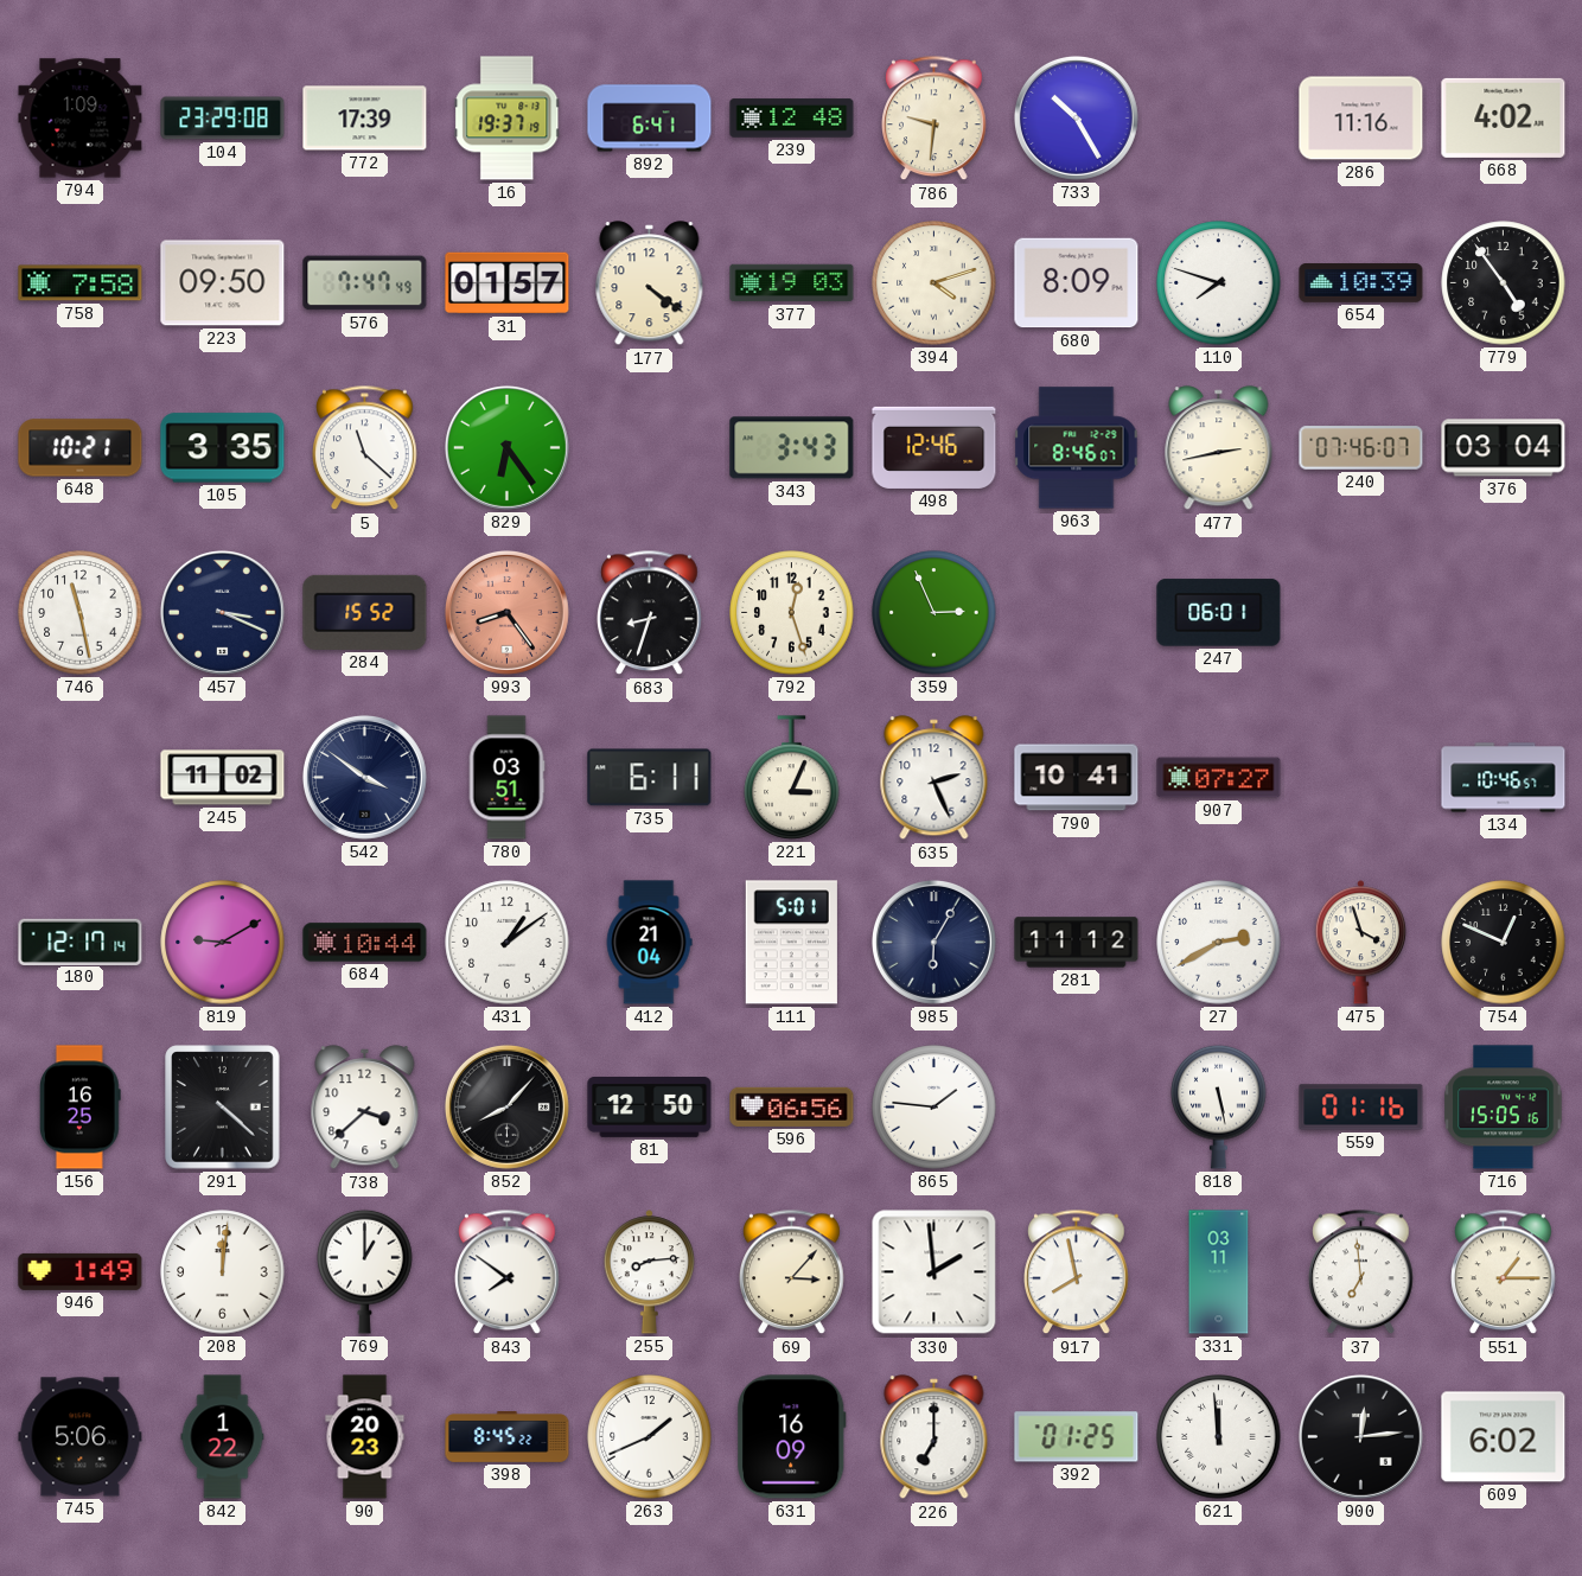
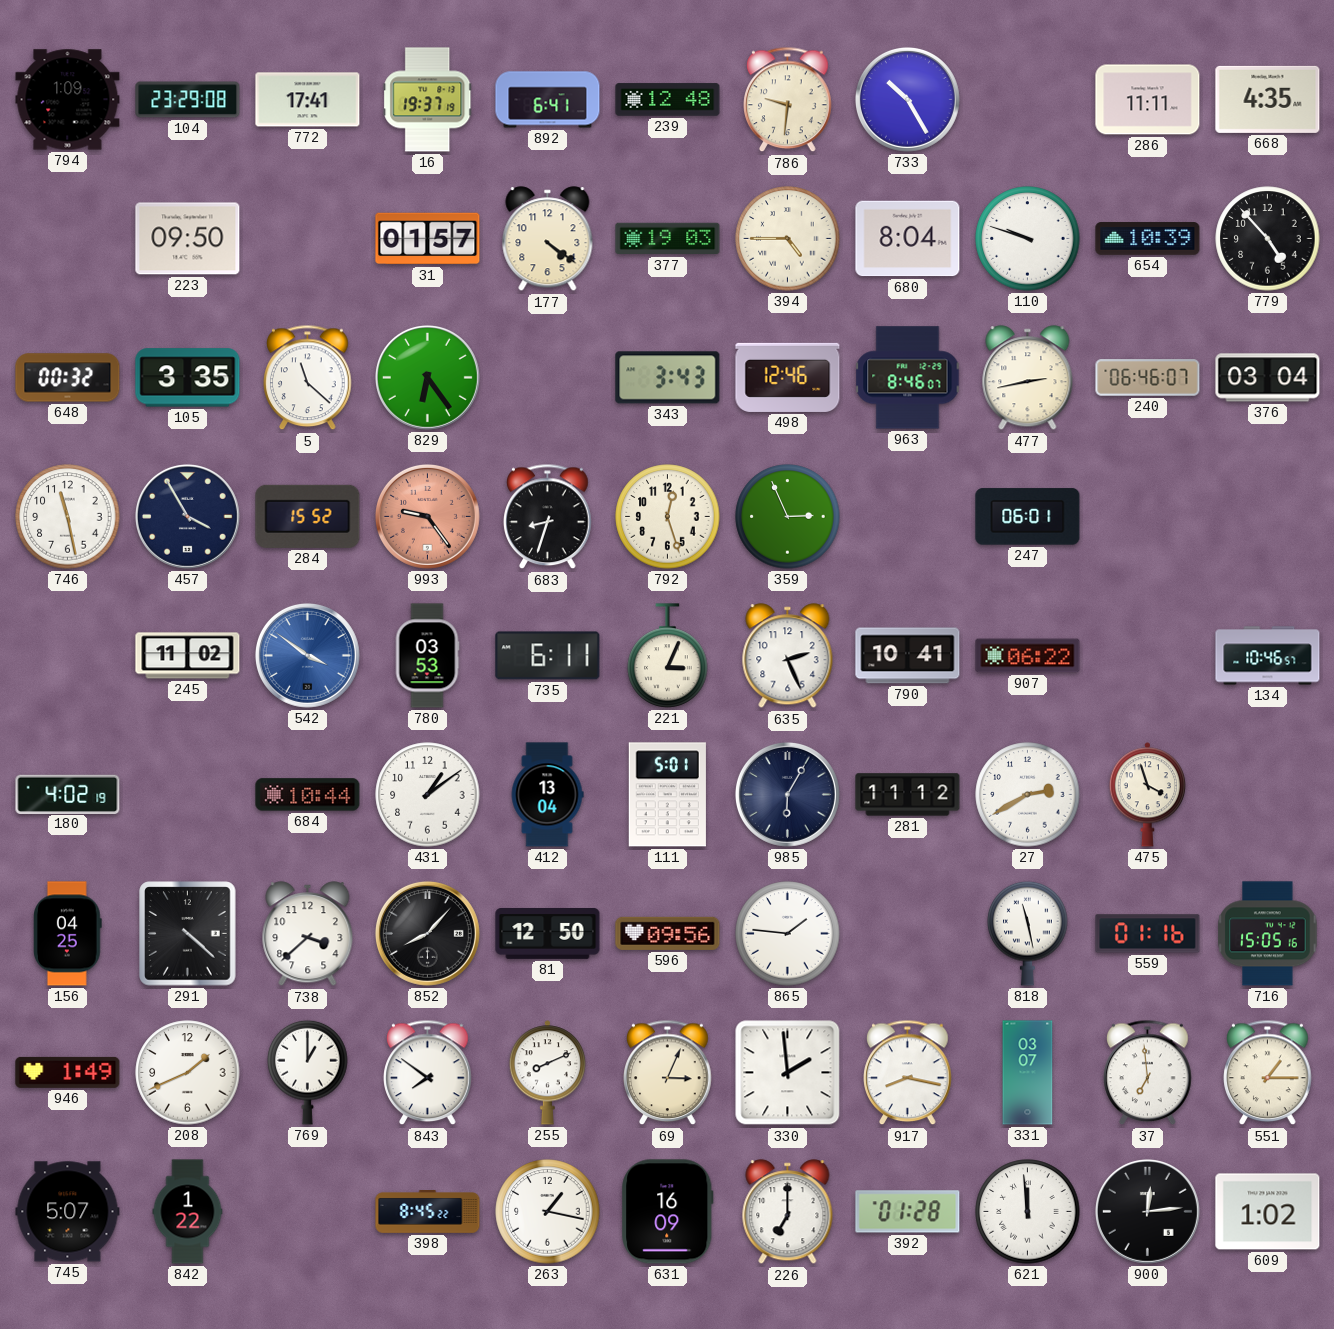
772: 17:39 -> 17:41
286: 11:16 -> 11:11
668: 4:02 -> 4:35
758: 7:58 -> none
576: 7:47 -> none
394: 4:12 -> 4:45
680: 8:09 -> 8:04
110: 7:48 -> 9:48
779: 4:54 -> 4:53
648: 10:21 -> 00:32
240: 07:46 -> 06:46
457: 3:19 -> 3:55
993: 8:24 -> 9:24
542 dial: navy -> blue
780: 03:51 -> 03:53
907: 07:27 -> 06:22
180: 12:17 -> 4:02
819: 9:10 -> none
412: 21:04 -> 13:04
754: 12:49 -> none
156: 16:25 -> 04:25
596: 06:56 -> 09:56
818: 5:28 -> 11:28
208: 12:01 -> 1:41
255: 8:14 -> 8:11
69: 3:07 -> 3:04
917: 7:58 -> 8:17
331: 03:11 -> 03:07
745: 5:06 -> 5:07
90: 20:23 -> none
263: 1:41 -> 1:17
392: 01:25 -> 01:28
609: 6:02 -> 1:02
